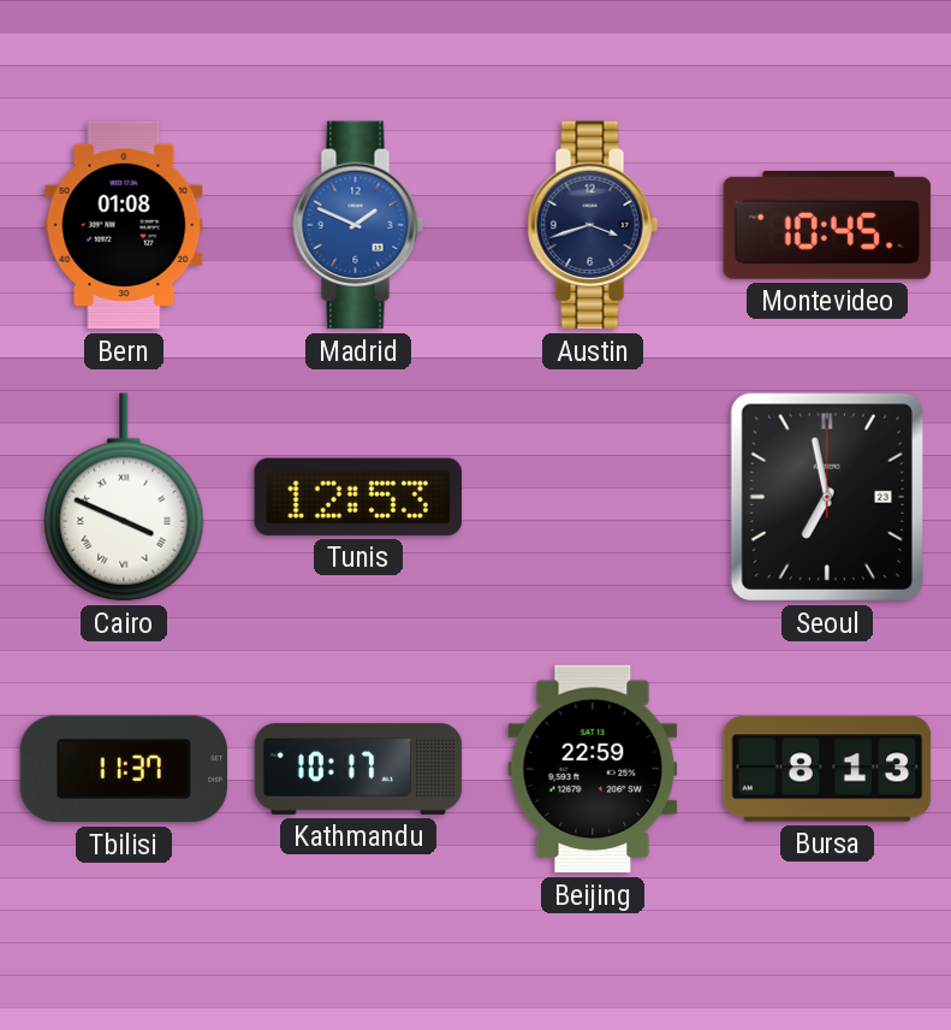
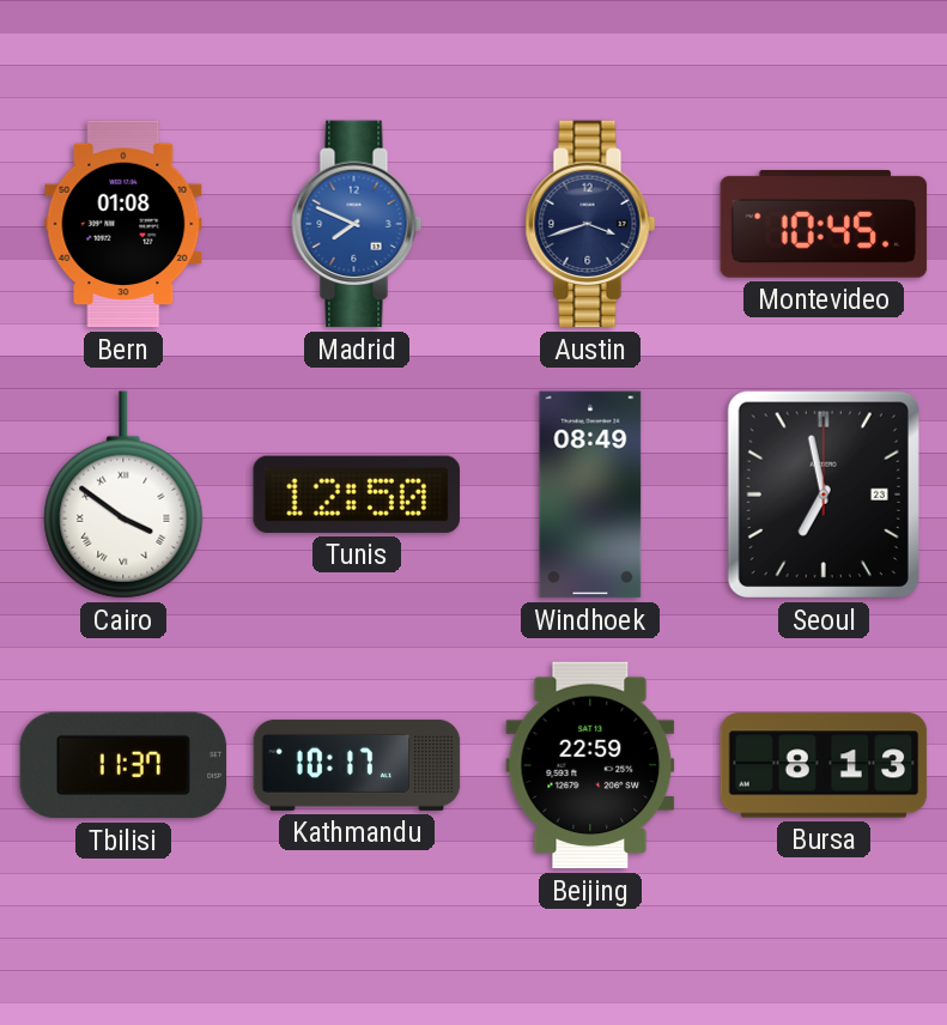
Madrid: 1:49 -> 7:49
Cairo: 3:49 -> 3:51
Tunis: 12:53 -> 12:50
Windhoek: none -> 08:49
